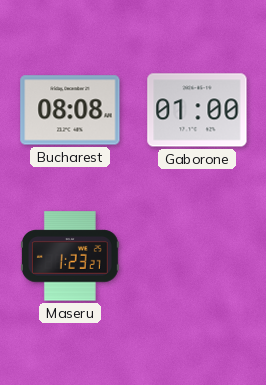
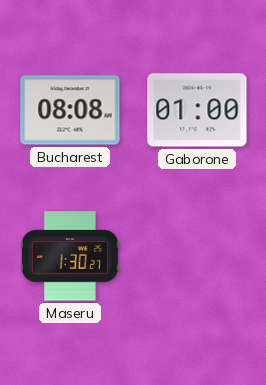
Maseru: 1:23 -> 1:30
